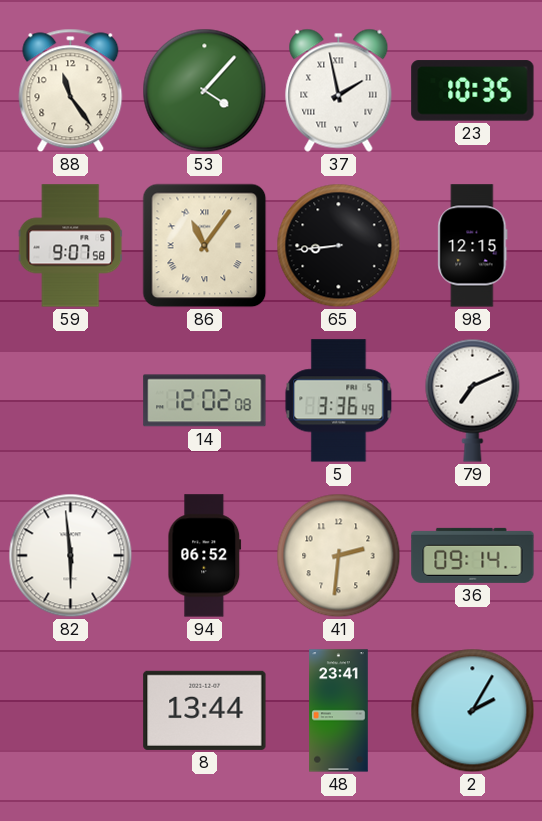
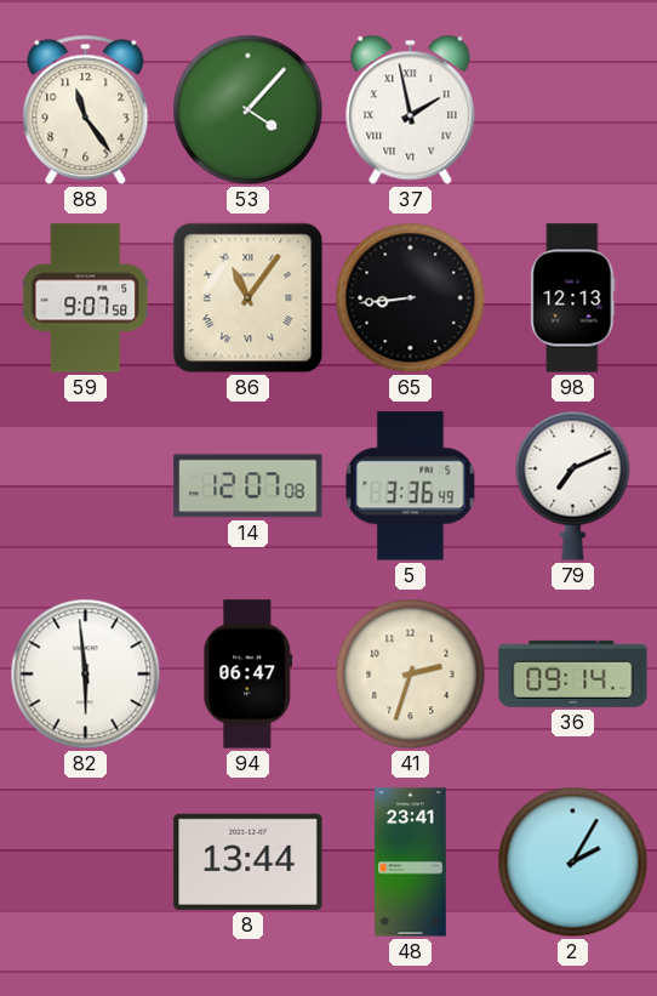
23: 10:35 -> none
98: 12:15 -> 12:13
14: 12:02 -> 12:07
94: 06:52 -> 06:47
41: 2:31 -> 2:33
